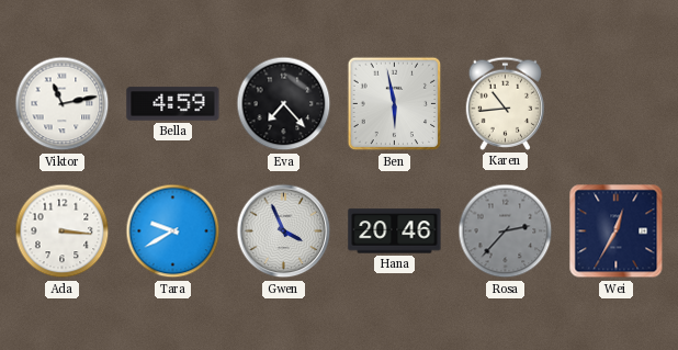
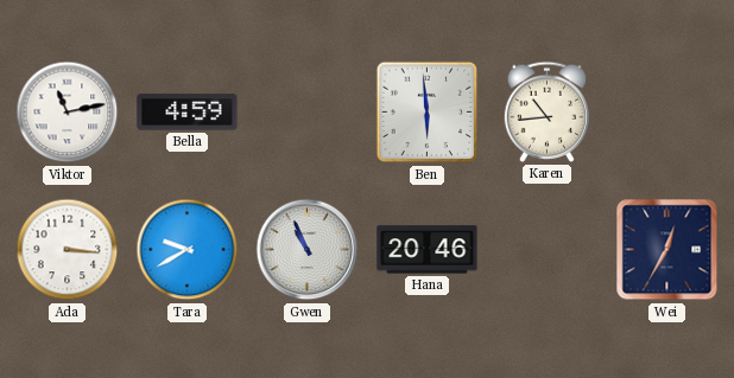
Eva: 7:23 -> none
Ben: 5:58 -> 5:59
Gwen: 3:56 -> 10:56
Rosa: 2:37 -> none
